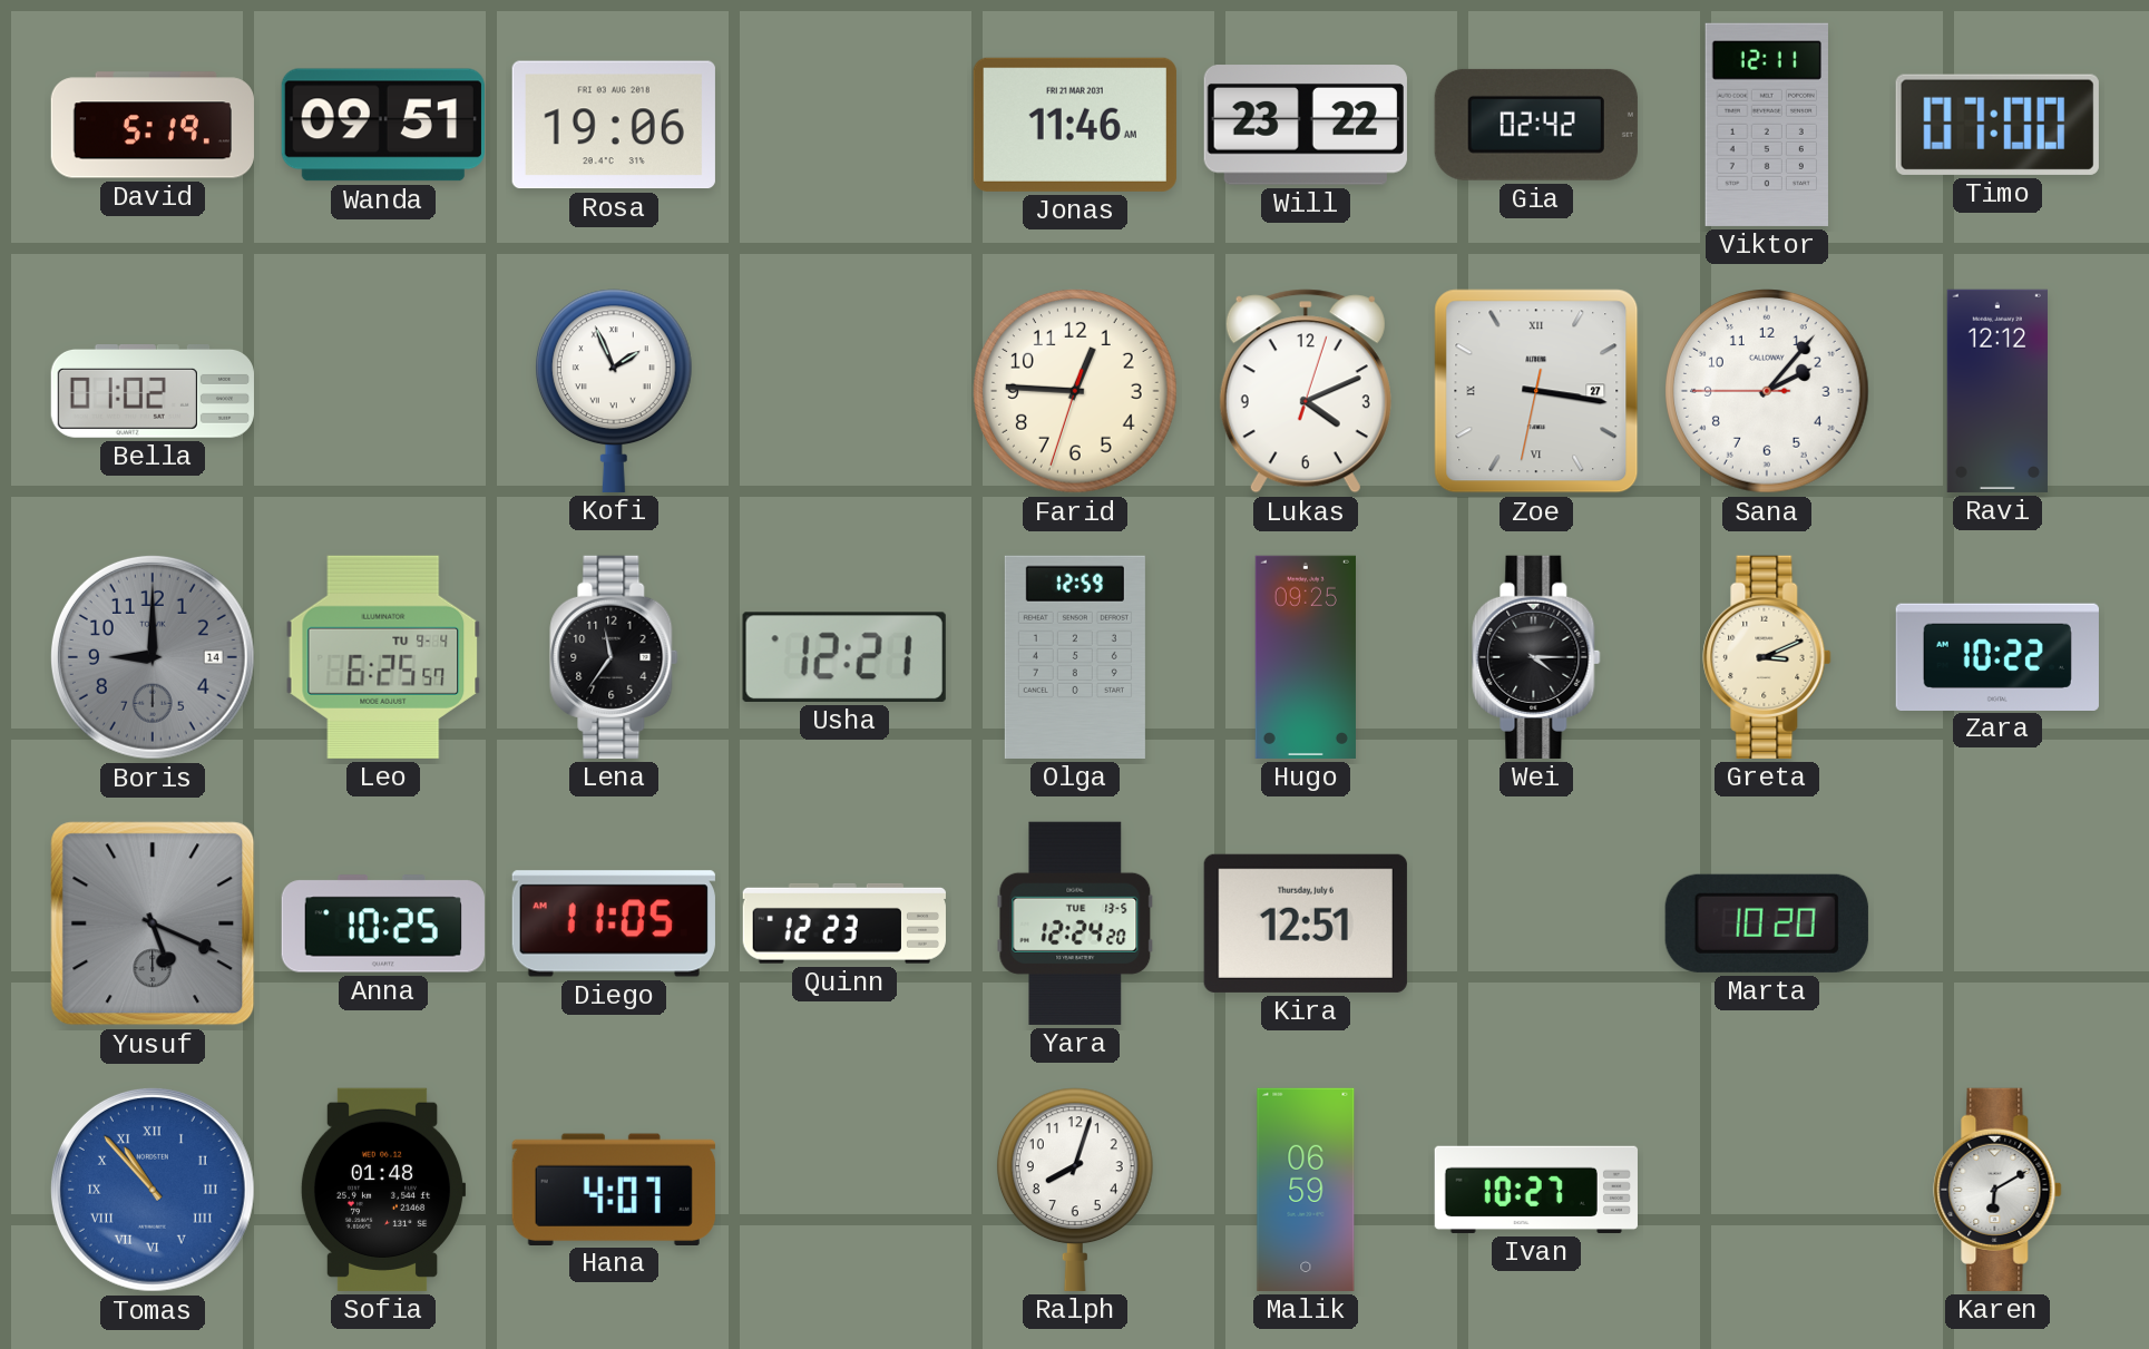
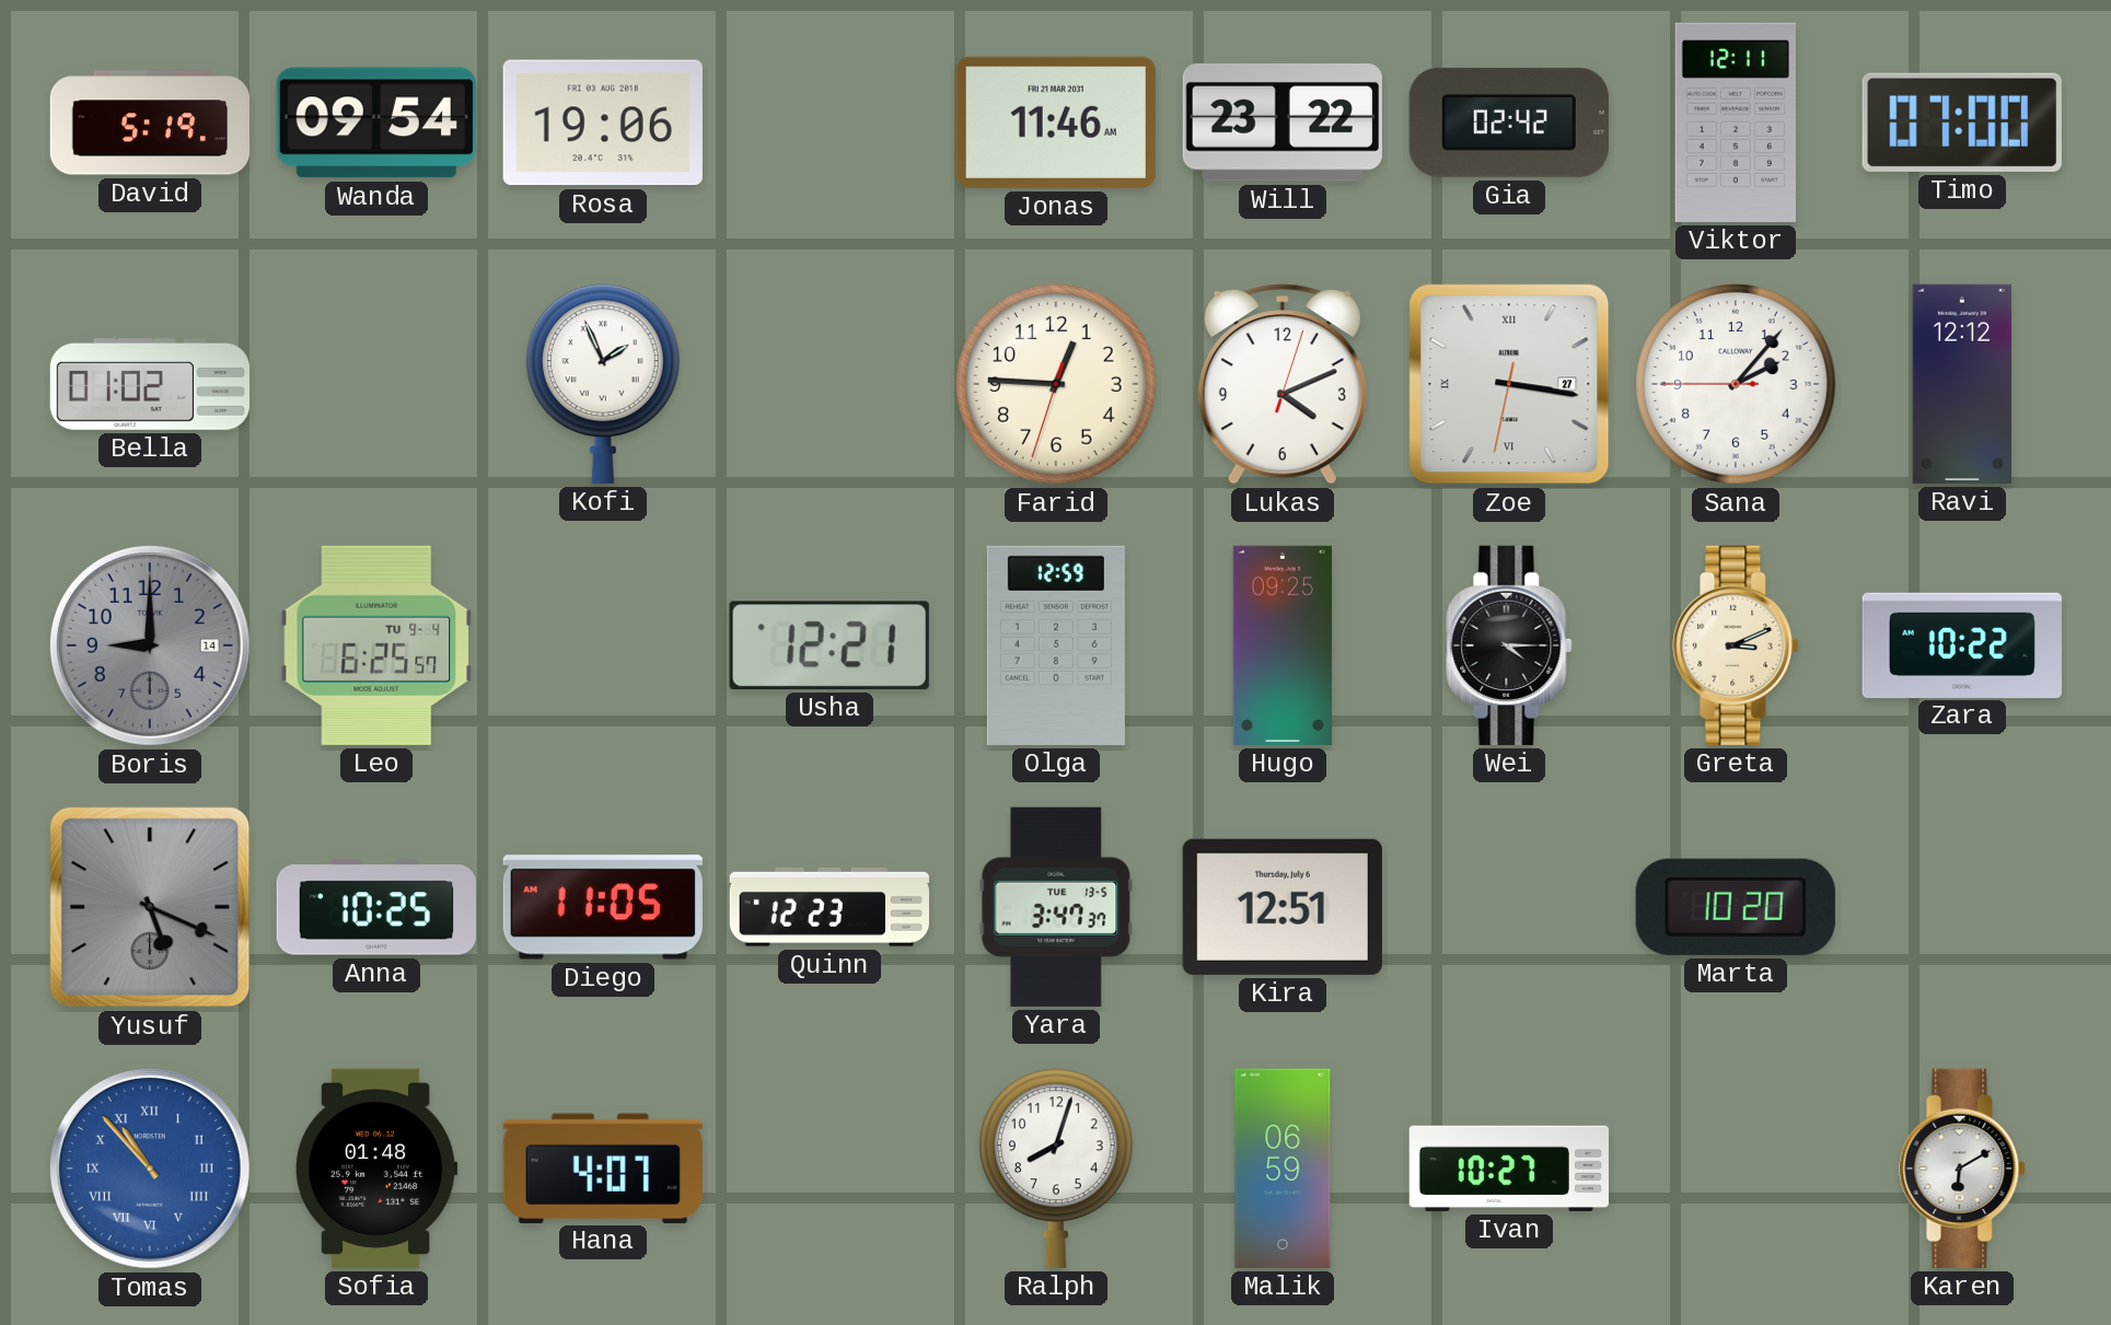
Wanda: 09:51 -> 09:54
Lena: 11:36 -> none
Yara: 12:24 -> 3:47
